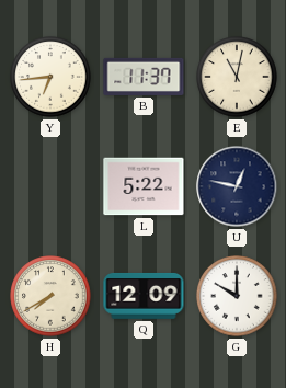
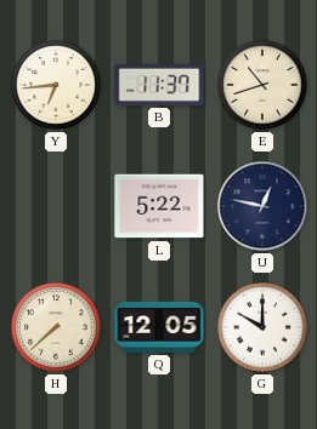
E: 11:02 -> 10:42
H: 7:40 -> 7:38
Q: 12:09 -> 12:05
